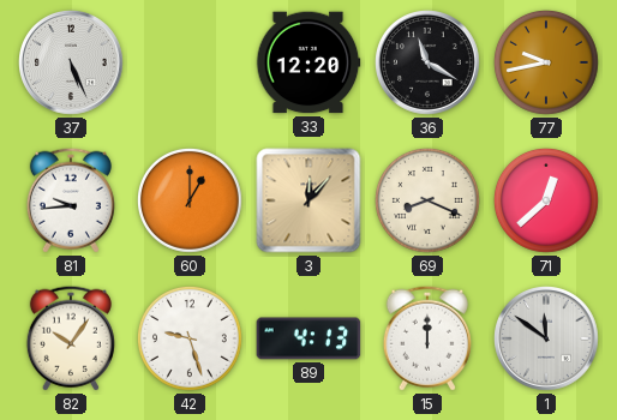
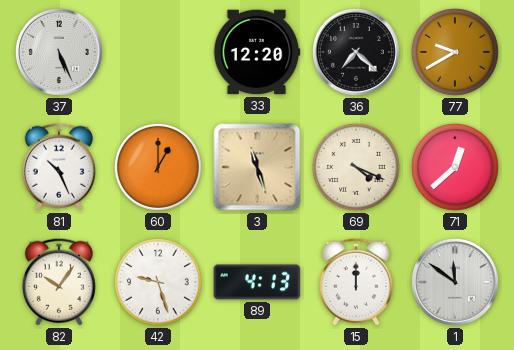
36: 11:20 -> 7:22
77: 9:43 -> 9:40
81: 9:44 -> 10:26
3: 12:07 -> 11:27
69: 8:19 -> 4:19
